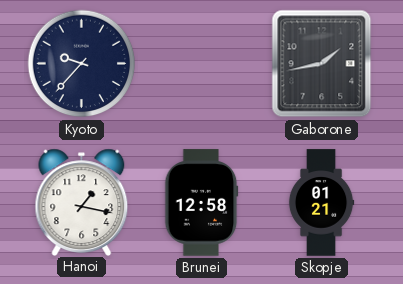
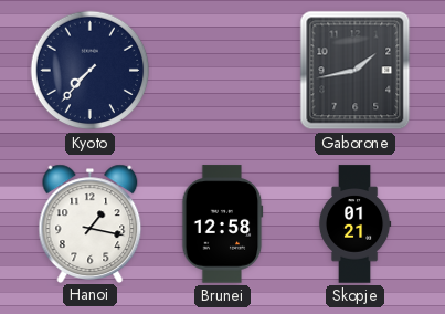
Kyoto: 9:37 -> 7:37
